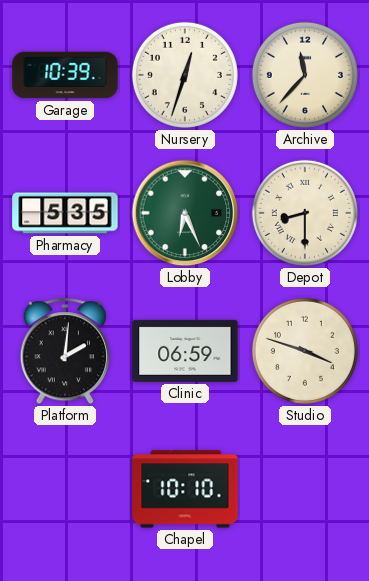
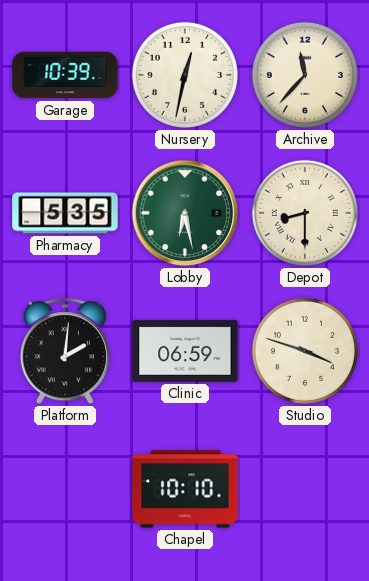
Nursery: 12:33 -> 12:32
Lobby: 6:26 -> 6:28
